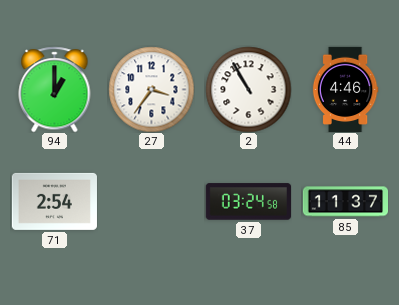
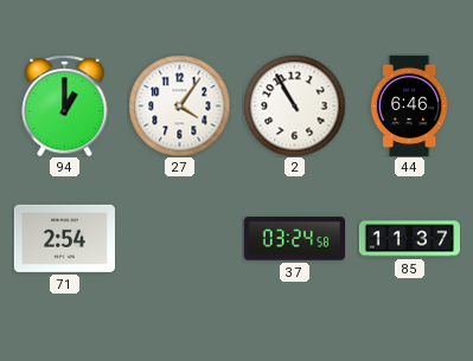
27: 3:36 -> 4:06
44: 4:46 -> 6:46
